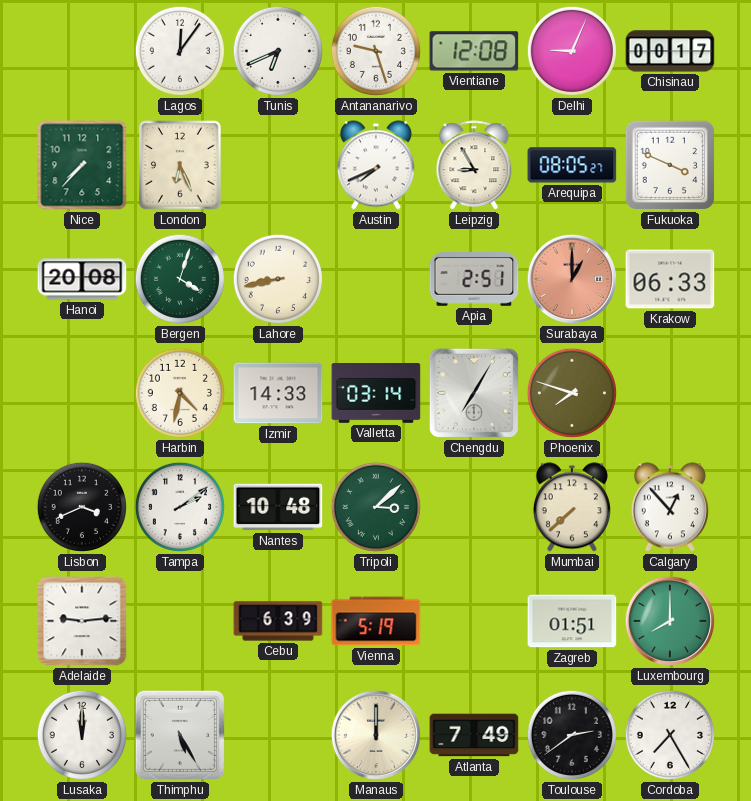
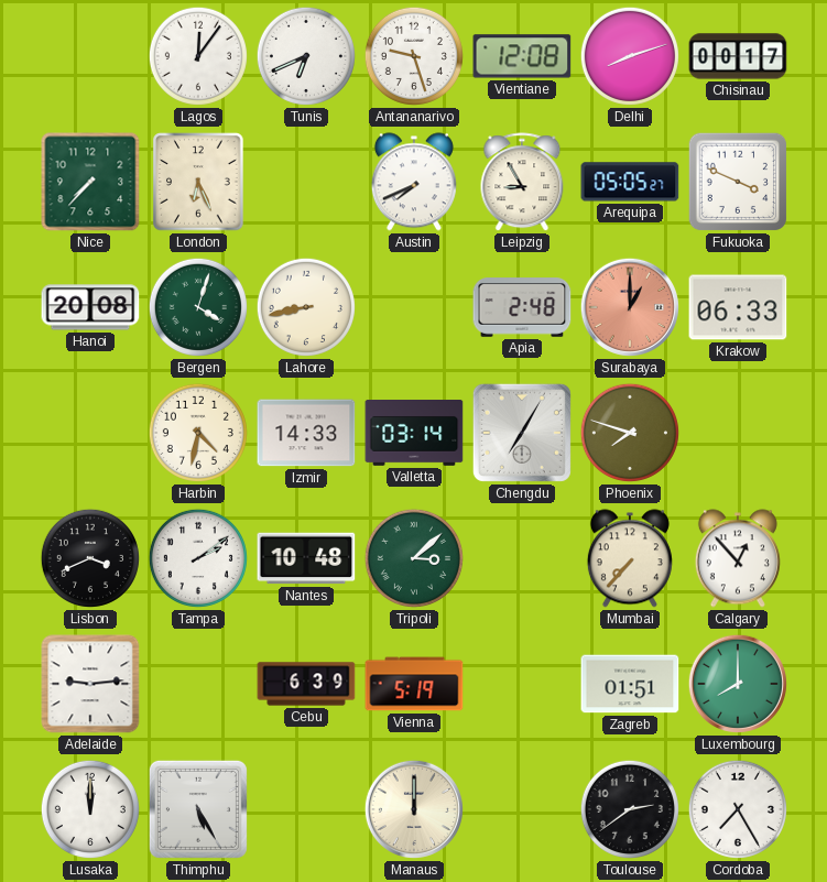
Delhi: 9:04 -> 8:12
Arequipa: 08:05 -> 05:05
Apia: 2:51 -> 2:48
Mumbai: 7:38 -> 7:37
Atlanta: 7:49 -> none
